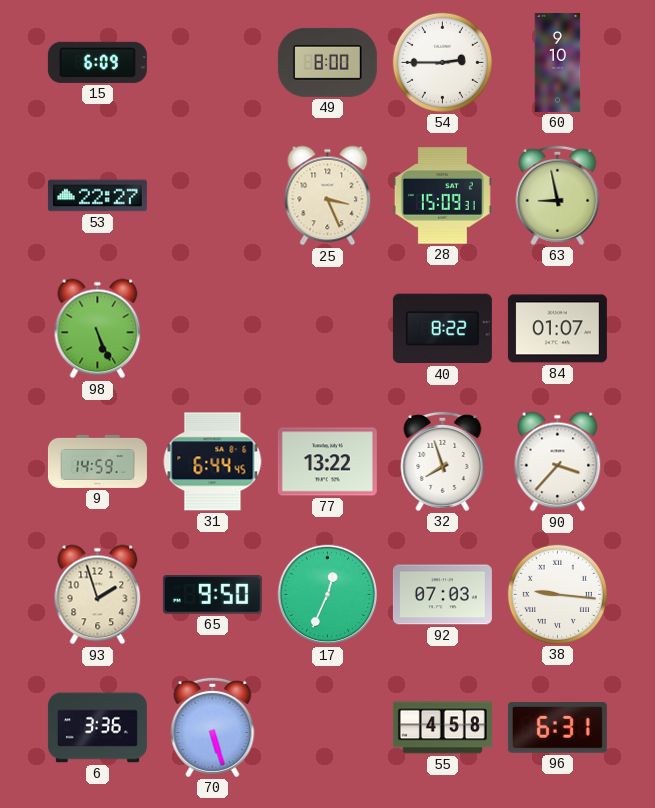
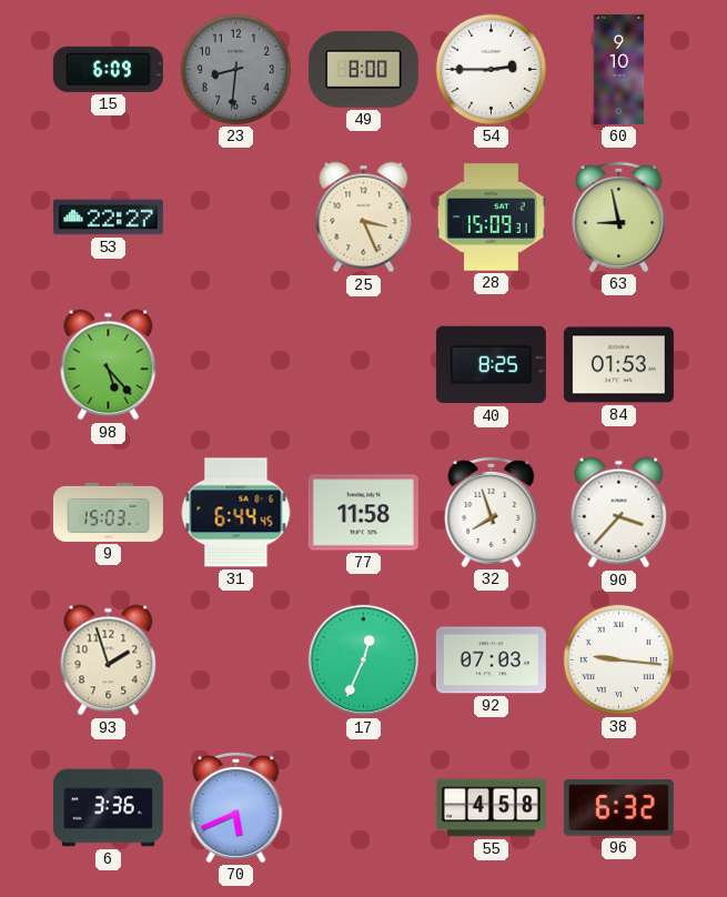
23: none -> 8:31
98: 5:26 -> 5:23
40: 8:22 -> 8:25
84: 01:07 -> 01:53
9: 14:59 -> 15:03
77: 13:22 -> 11:58
65: 9:50 -> none
70: 5:27 -> 5:41
96: 6:31 -> 6:32
